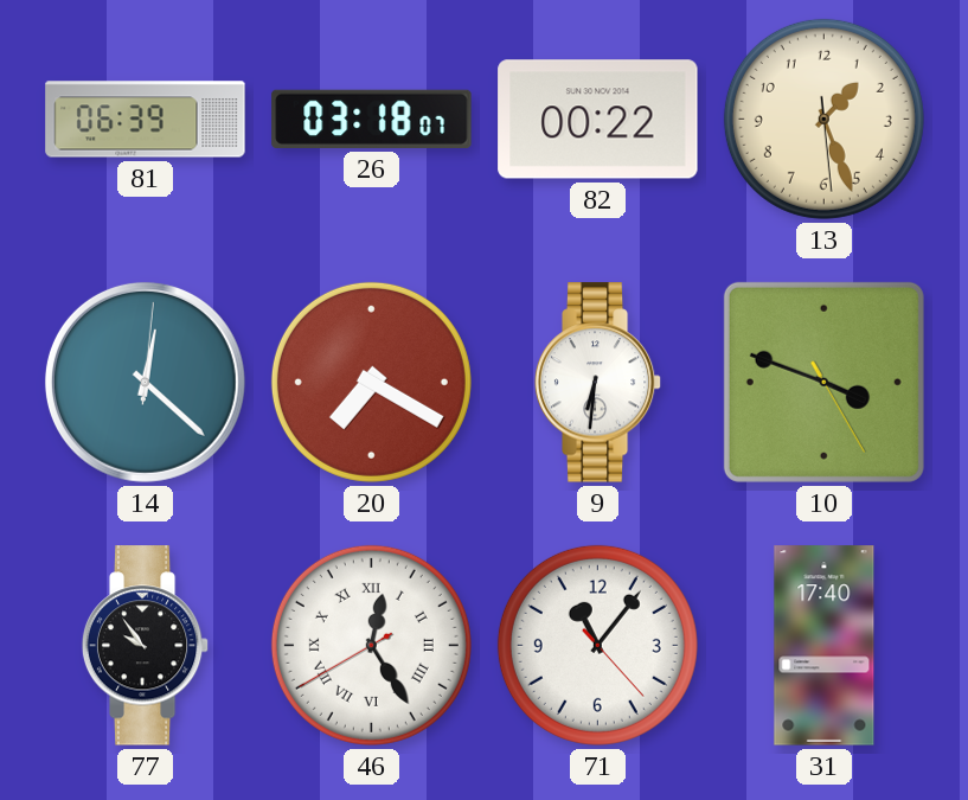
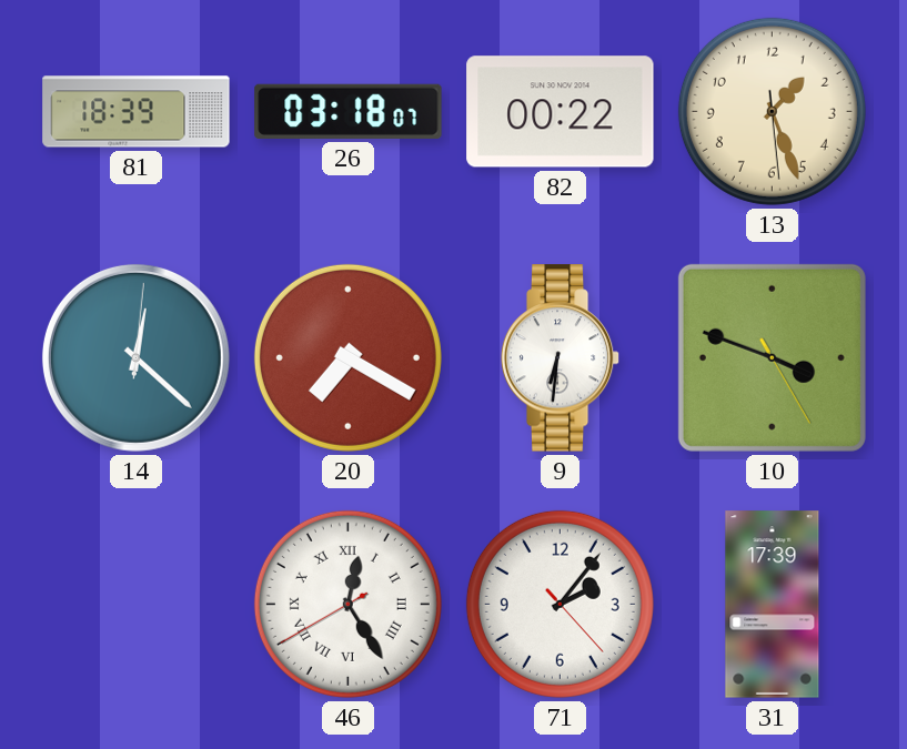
81: 06:39 -> 18:39
77: 9:54 -> none
71: 11:06 -> 2:06
31: 17:40 -> 17:39
